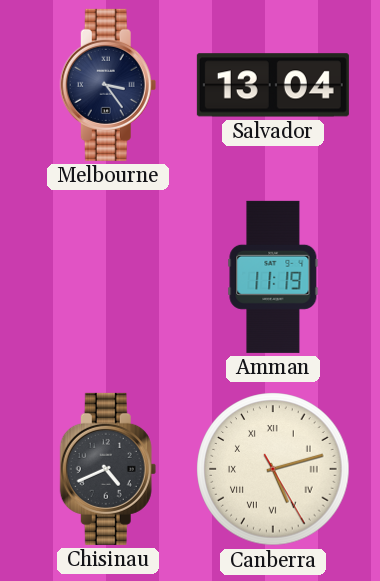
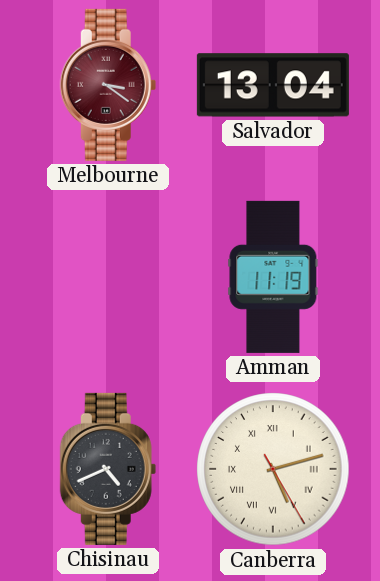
Melbourne: 3:24 -> 3:21
Melbourne dial: navy -> burgundy
